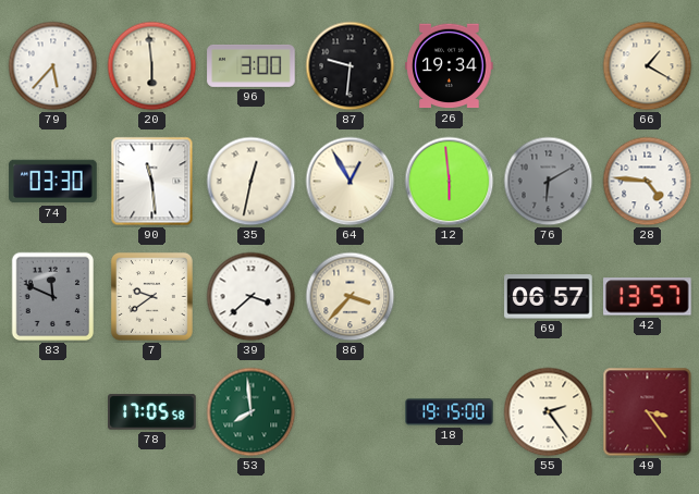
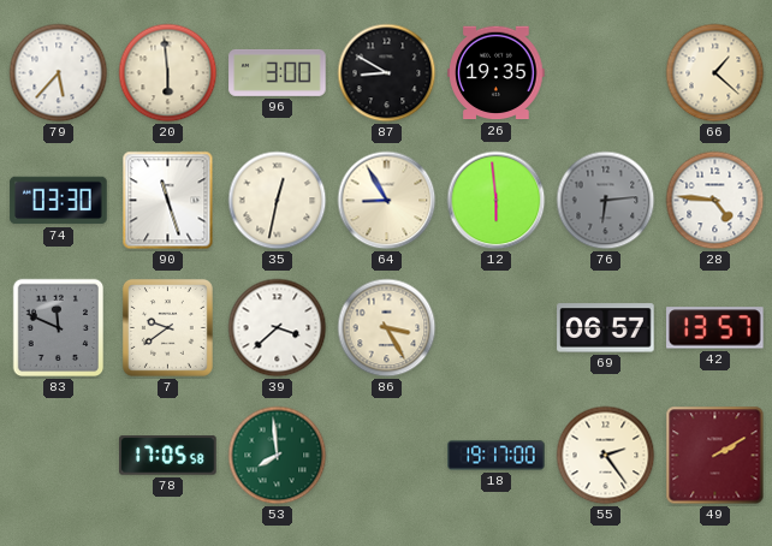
87: 9:31 -> 8:50
26: 19:34 -> 19:35
66: 1:20 -> 1:22
90: 11:29 -> 11:27
64: 12:55 -> 8:55
76: 6:10 -> 6:14
86: 3:37 -> 3:25
18: 19:15 -> 19:17
49: 3:24 -> 2:10
